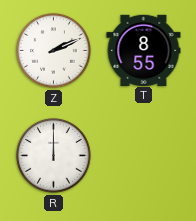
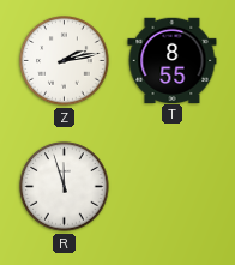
Z: 2:11 -> 2:13
R: 12:00 -> 11:57
